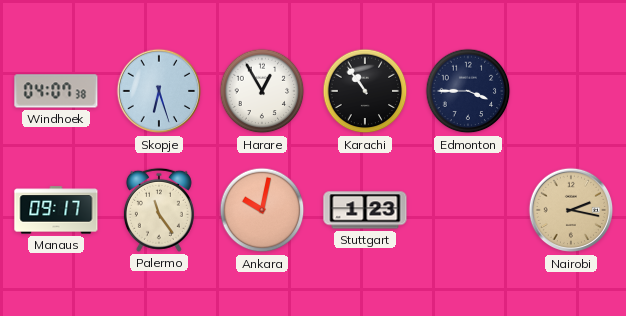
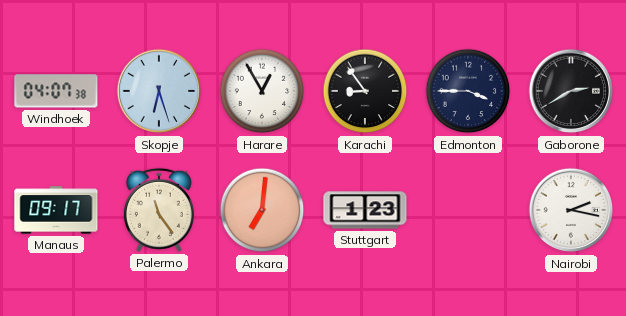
Karachi: 10:54 -> 8:54
Gaborone: none -> 2:40
Ankara: 10:02 -> 7:01
Nairobi dial: champagne -> white
